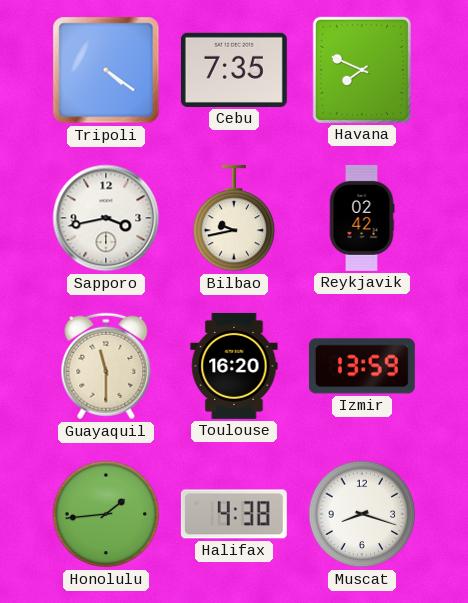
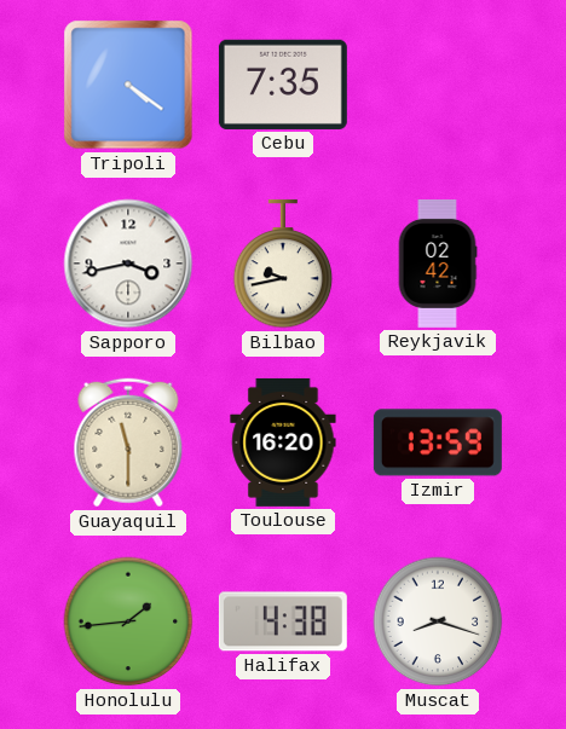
Havana: 7:49 -> none
